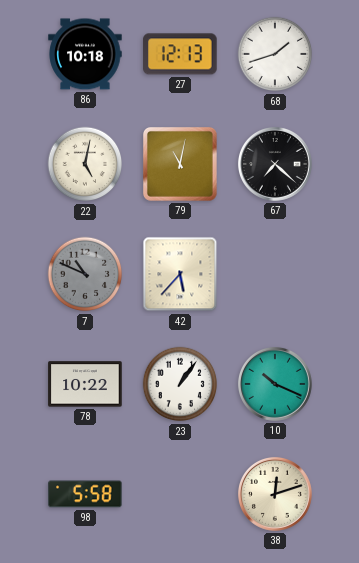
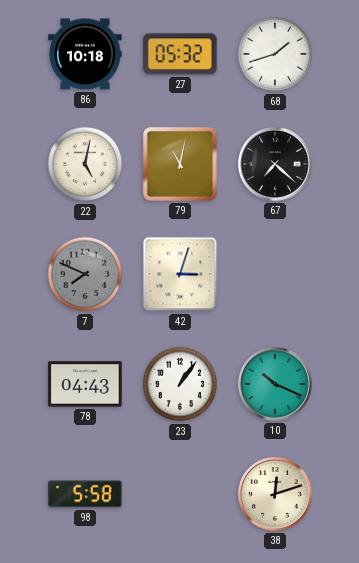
27: 12:13 -> 05:32
7: 10:49 -> 7:49
42: 5:37 -> 3:03
78: 10:22 -> 04:43
